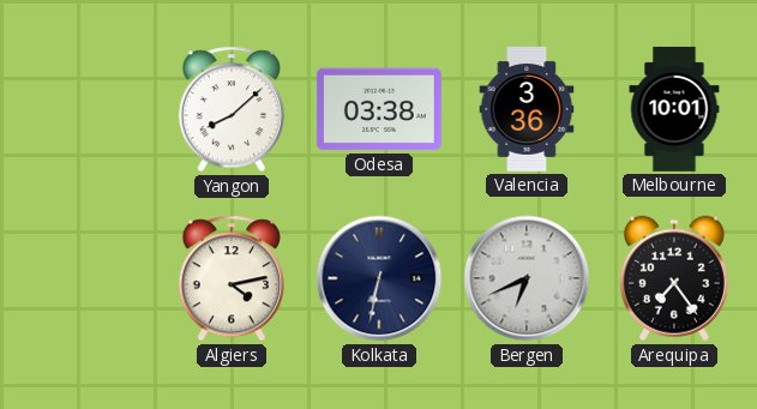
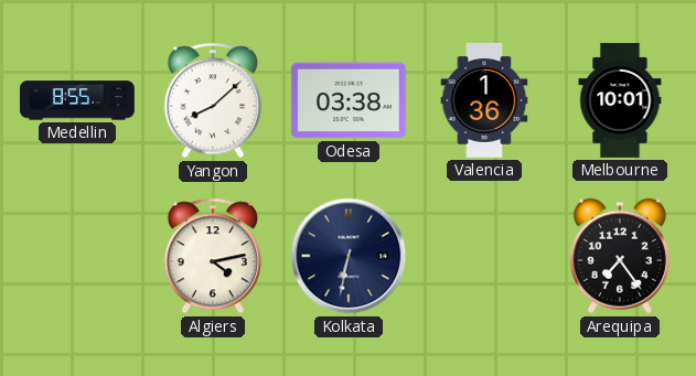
Medellin: none -> 8:55
Valencia: 3:36 -> 1:36
Bergen: 6:41 -> none
